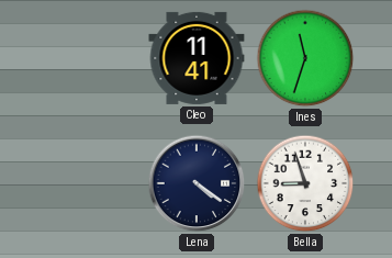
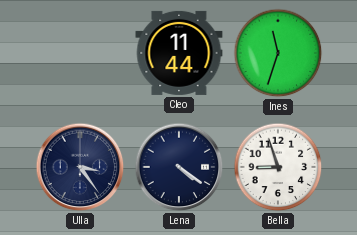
Cleo: 11:41 -> 11:44
Ulla: none -> 3:24
